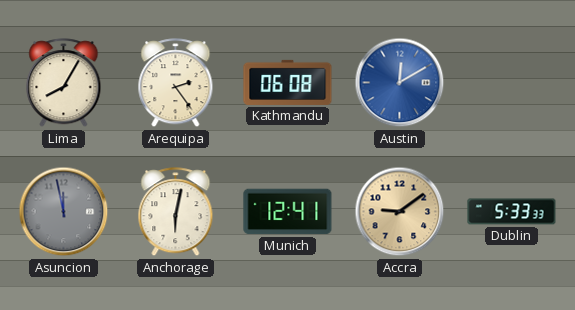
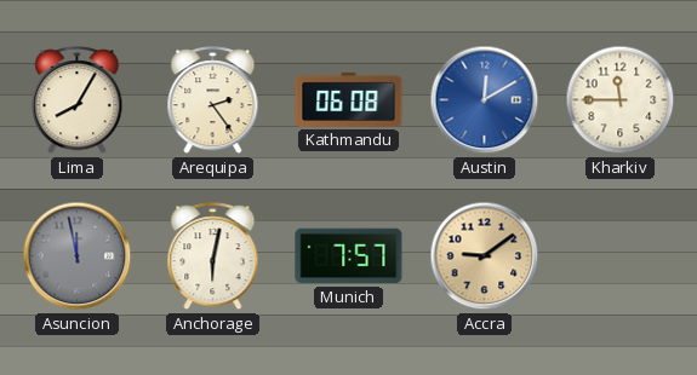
Kharkiv: none -> 11:45
Munich: 12:41 -> 7:57
Dublin: 5:33 -> none
